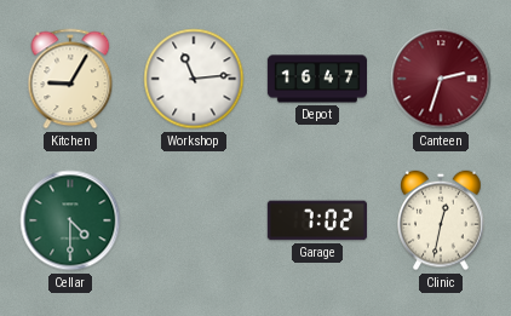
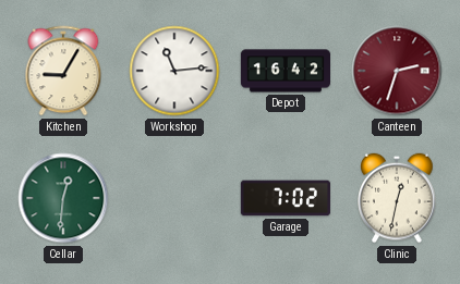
Depot: 16:47 -> 16:42
Cellar: 4:30 -> 12:31
